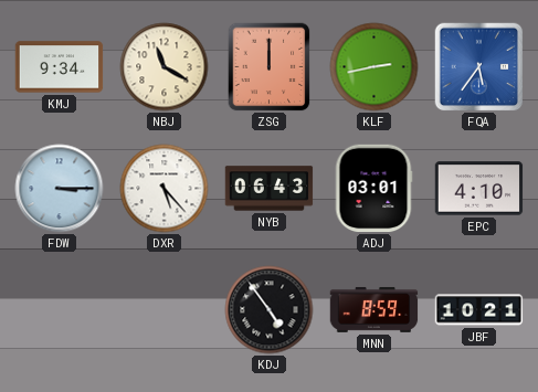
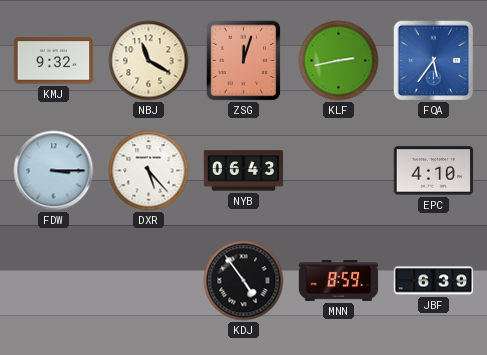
KMJ: 9:34 -> 9:32
ZSG: 12:00 -> 12:03
ADJ: 03:01 -> none
JBF: 10:21 -> 6:39
